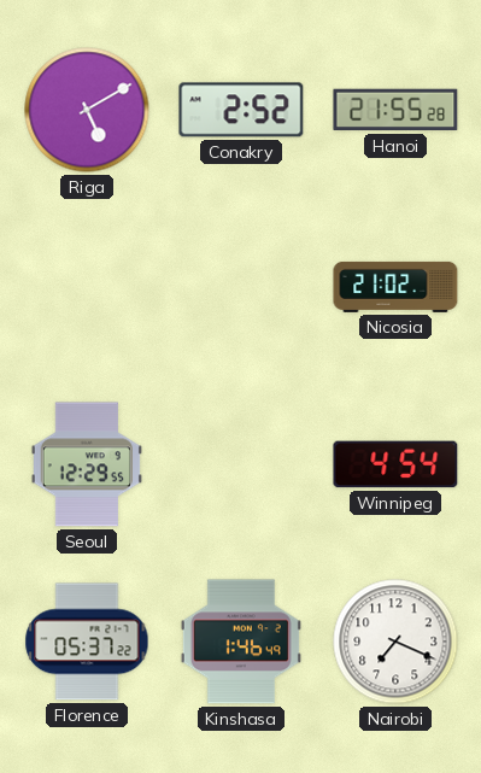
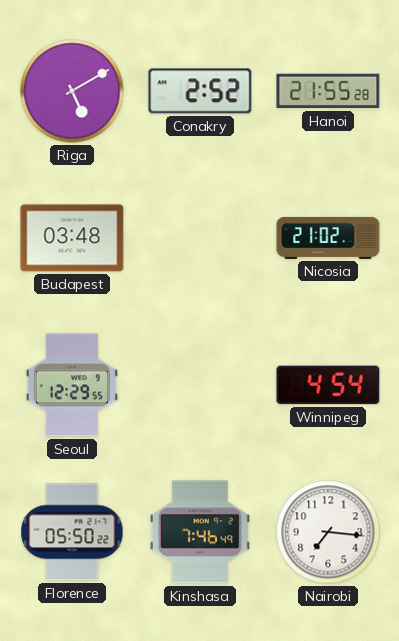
Budapest: none -> 03:48
Florence: 05:37 -> 05:50
Kinshasa: 1:46 -> 7:46
Nairobi: 7:19 -> 7:16
